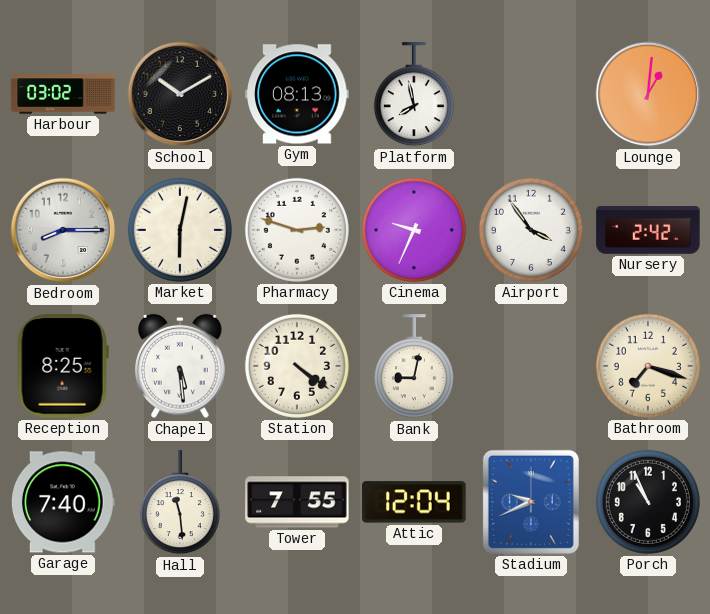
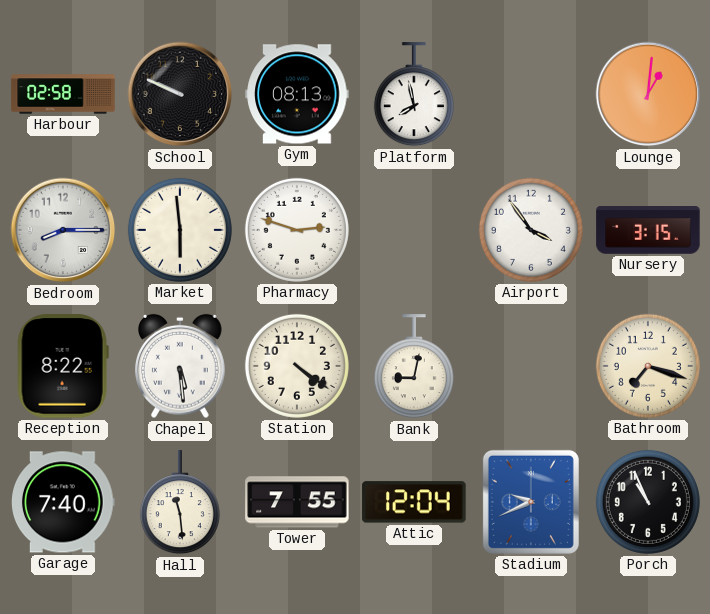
Harbour: 03:02 -> 02:58
School: 10:10 -> 9:49
Market: 6:02 -> 5:59
Cinema: 9:34 -> none
Nursery: 2:42 -> 3:15
Reception: 8:25 -> 8:22
